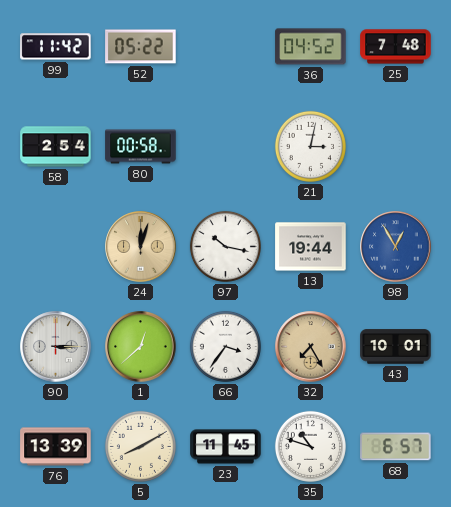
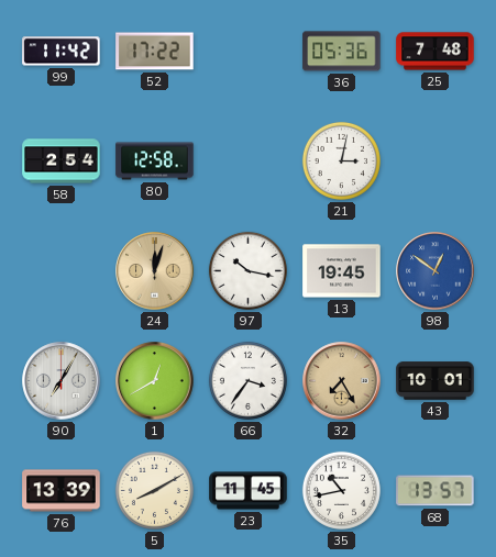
52: 05:22 -> 17:22
36: 04:52 -> 05:36
80: 00:58 -> 12:58
13: 19:44 -> 19:45
98: 12:55 -> 12:51
90: 3:15 -> 7:05
1: 12:38 -> 12:40
35: 10:48 -> 10:43
68: 6:57 -> 13:57
